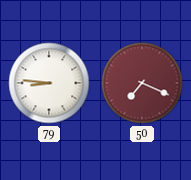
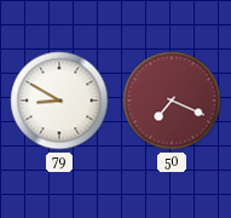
79: 8:46 -> 8:50
